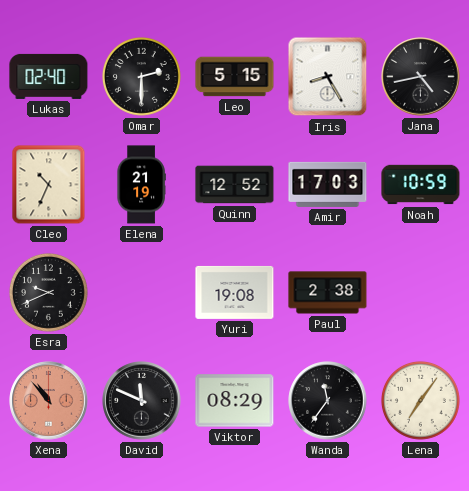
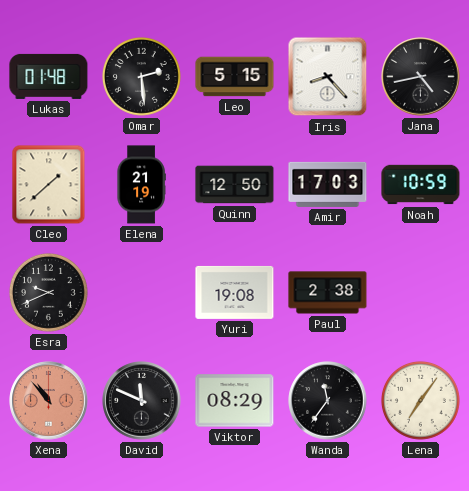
Lukas: 02:40 -> 01:48
Omar: 2:30 -> 2:29
Iris: 8:25 -> 8:23
Cleo: 10:34 -> 1:38
Quinn: 12:52 -> 12:50
